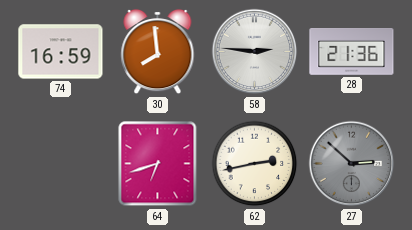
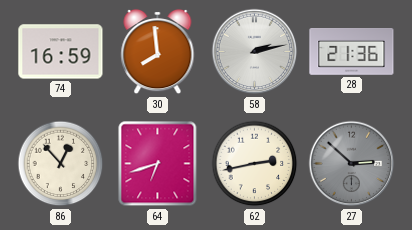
58: 2:46 -> 2:13
86: none -> 12:53
